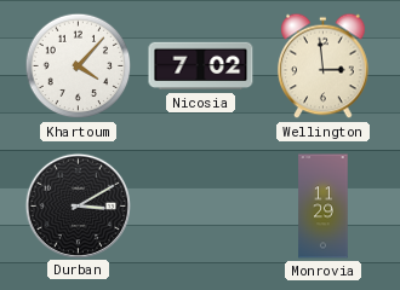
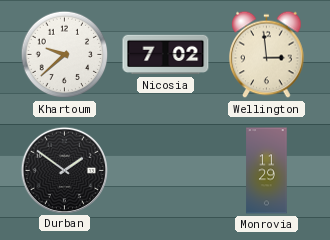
Khartoum: 4:07 -> 9:38
Durban: 3:10 -> 1:51
